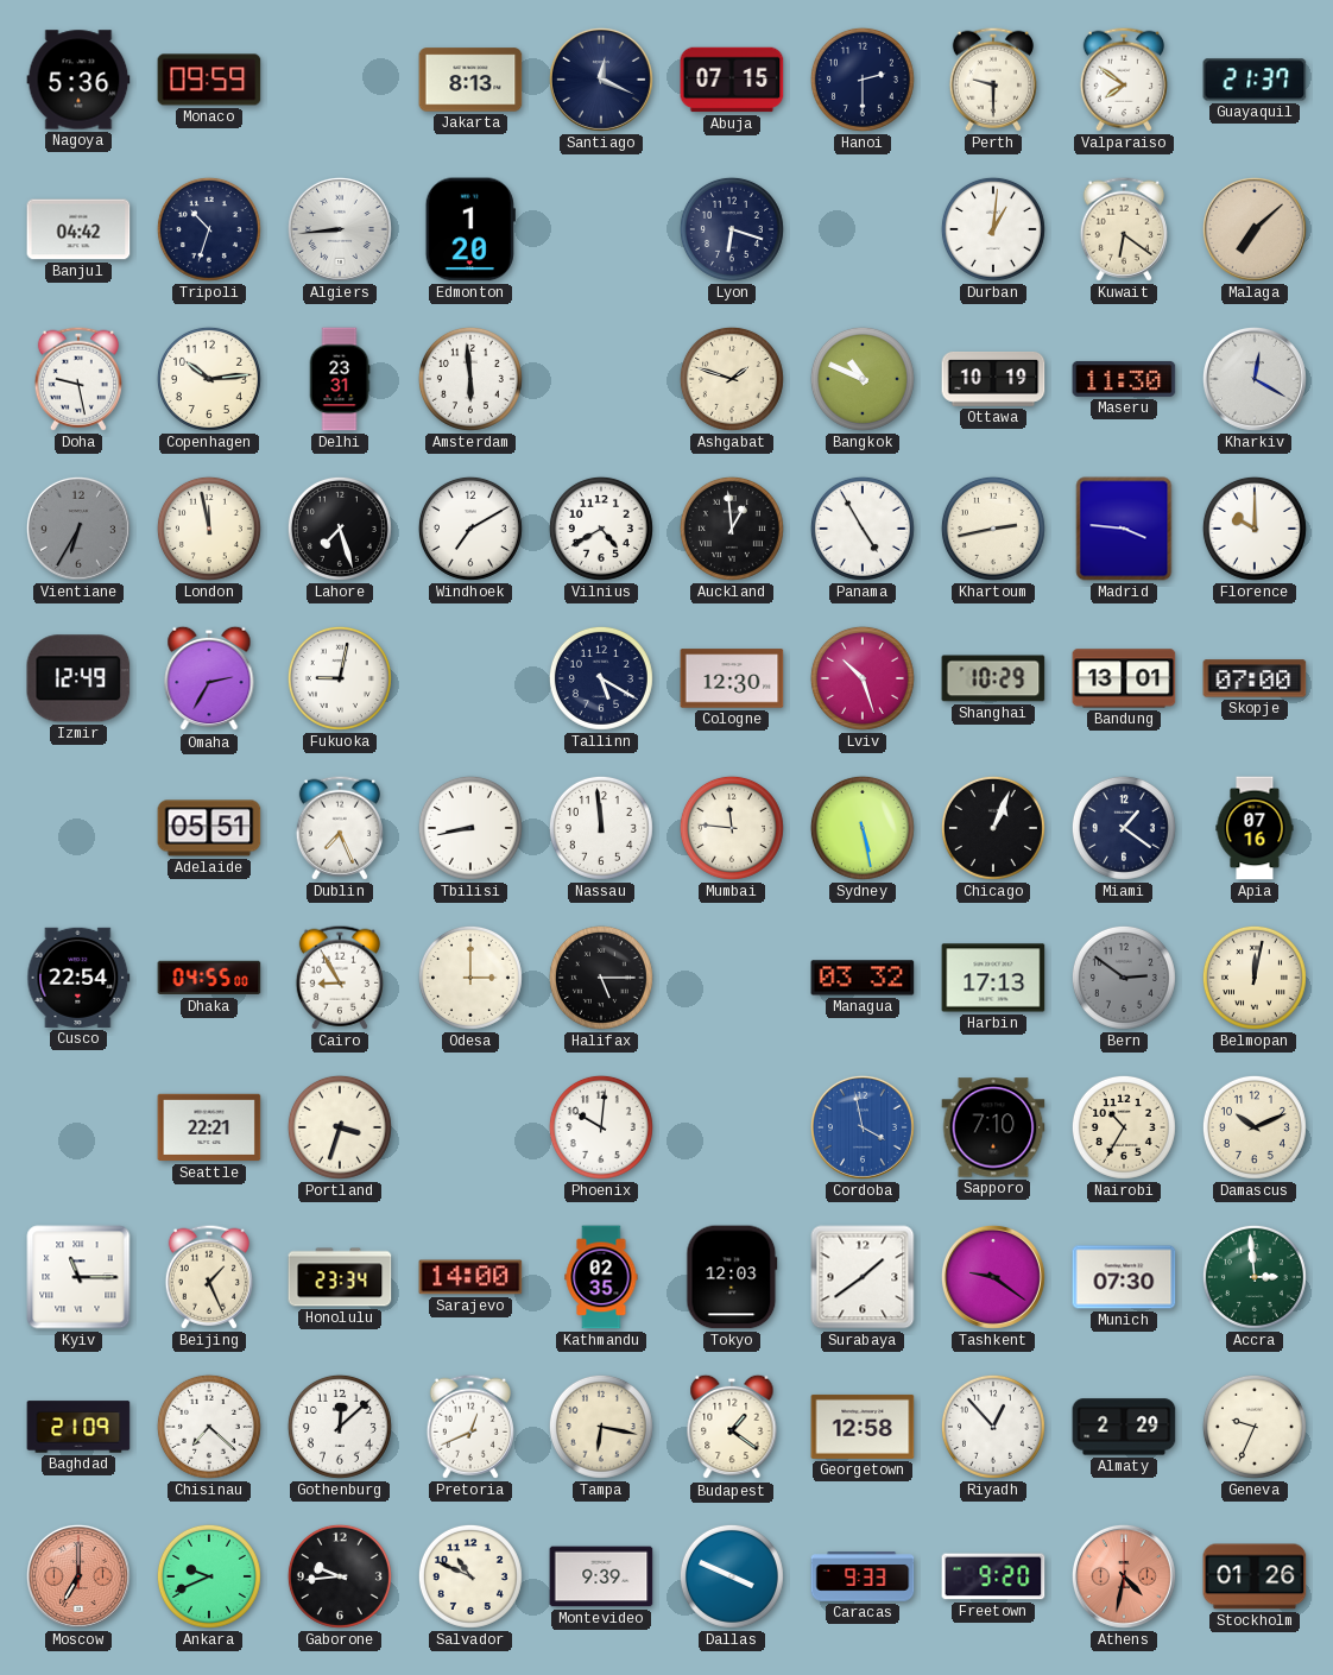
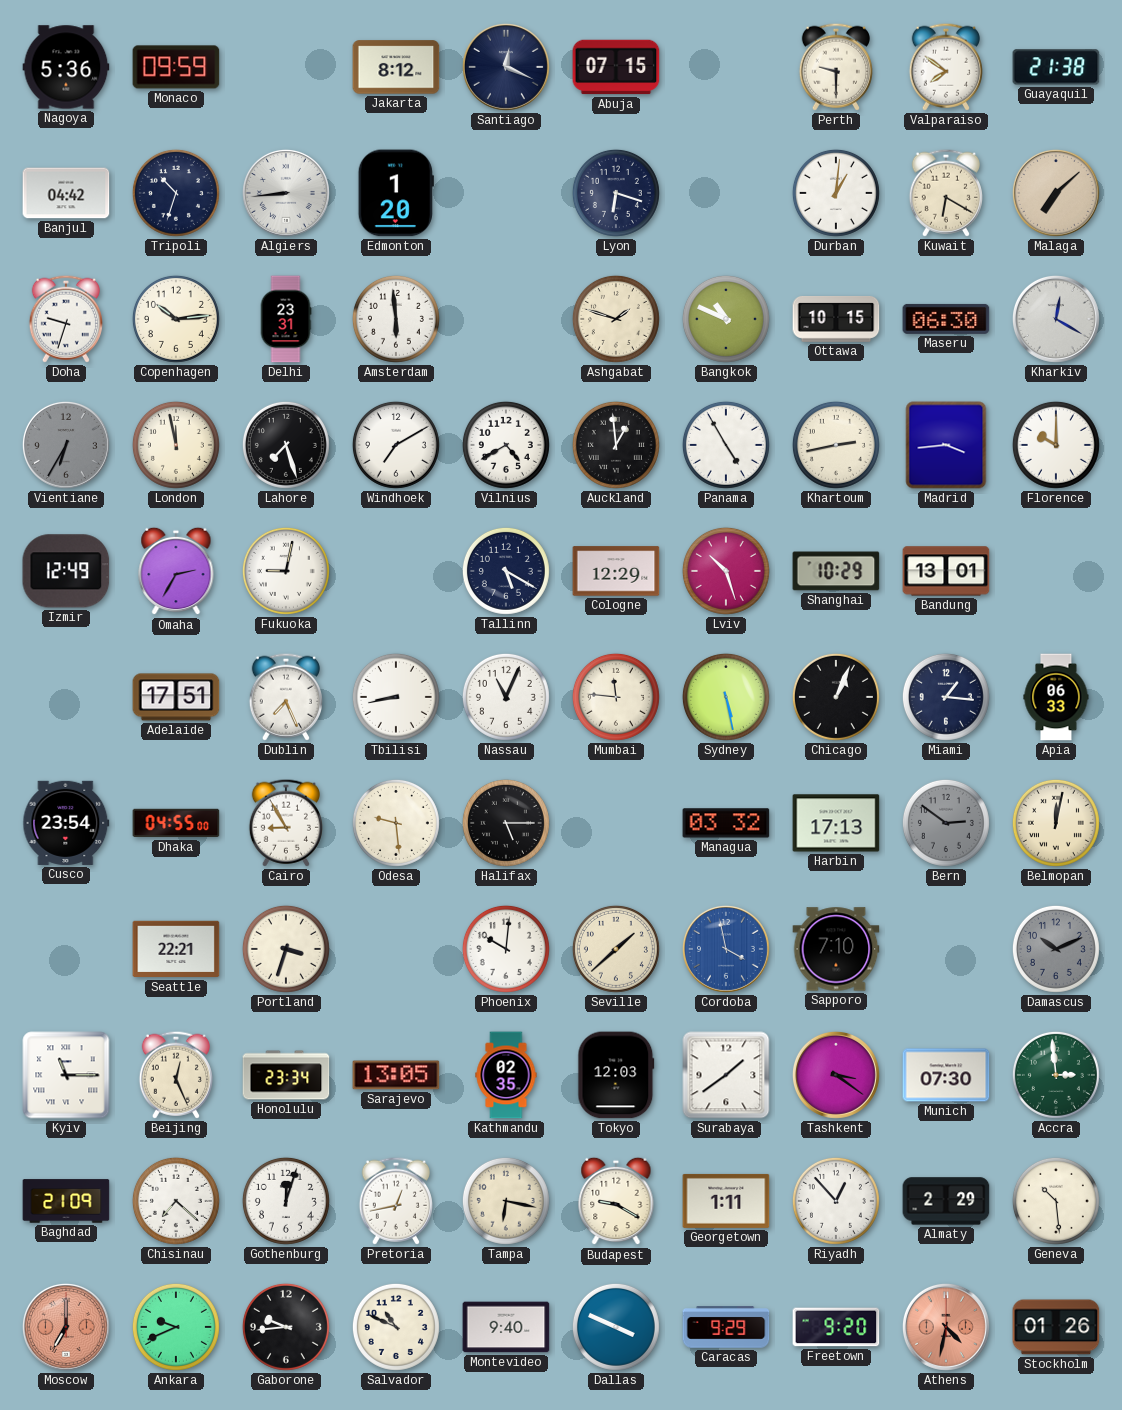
Jakarta: 8:13 -> 8:12
Hanoi: 2:30 -> none
Guayaquil: 21:37 -> 21:38
Kuwait: 6:21 -> 6:20
Doha: 9:28 -> 9:33
Ottawa: 10:19 -> 10:15
Maseru: 11:30 -> 06:30
Madrid: 3:46 -> 3:44
Cologne: 12:30 -> 12:29
Skopje: 07:00 -> none
Adelaide: 05:51 -> 17:51
Nassau: 11:59 -> 11:04
Miami: 1:21 -> 1:16
Apia: 07:16 -> 06:33
Cusco: 22:54 -> 23:54
Odesa: 3:00 -> 9:29
Seville: none -> 1:38
Nairobi: 10:35 -> none
Damascus dial: cream -> grey
Beijing: 1:26 -> 12:26
Sarajevo: 14:00 -> 13:05
Tashkent: 9:21 -> 3:21
Gothenburg: 12:08 -> 12:03
Pretoria: 12:41 -> 12:43
Budapest: 1:21 -> 9:20
Georgetown: 12:58 -> 1:11
Geneva: 9:34 -> 10:29
Montevideo: 9:39 -> 9:40
Caracas: 9:33 -> 9:29
